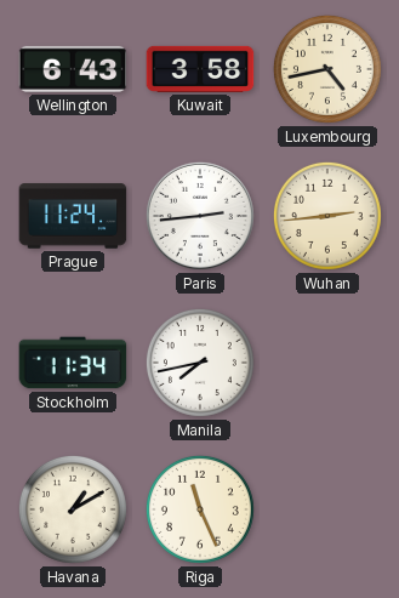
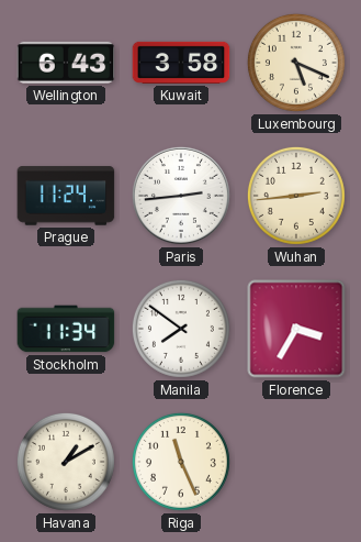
Luxembourg: 4:43 -> 5:19
Manila: 7:43 -> 7:51
Florence: none -> 3:35
